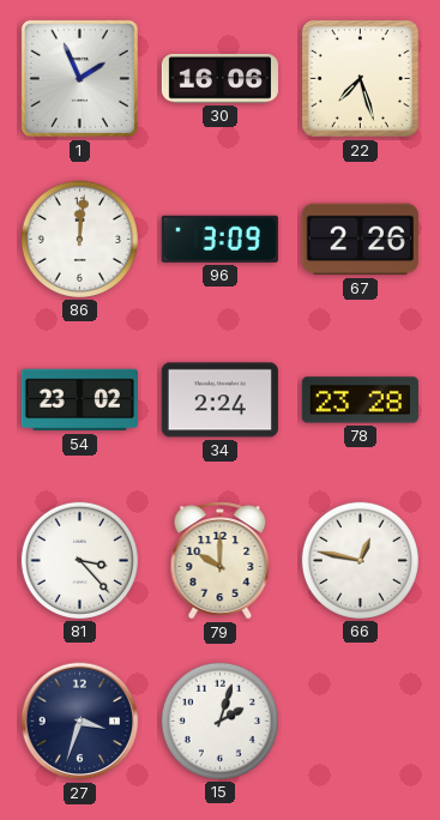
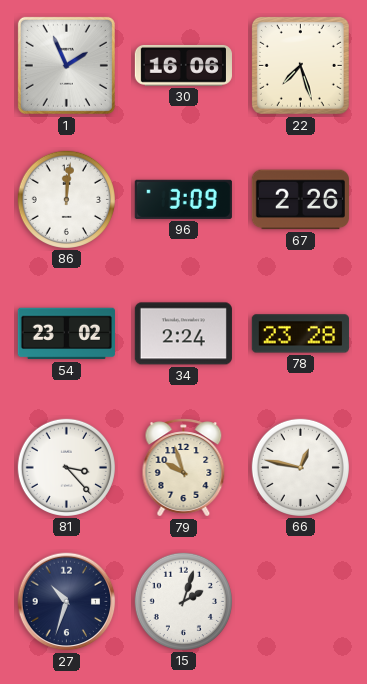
79: 10:00 -> 9:57
27: 3:33 -> 10:33
